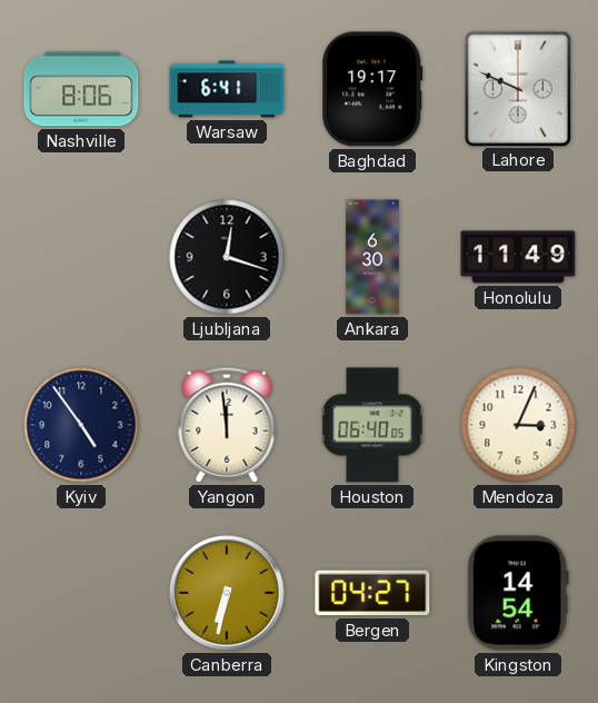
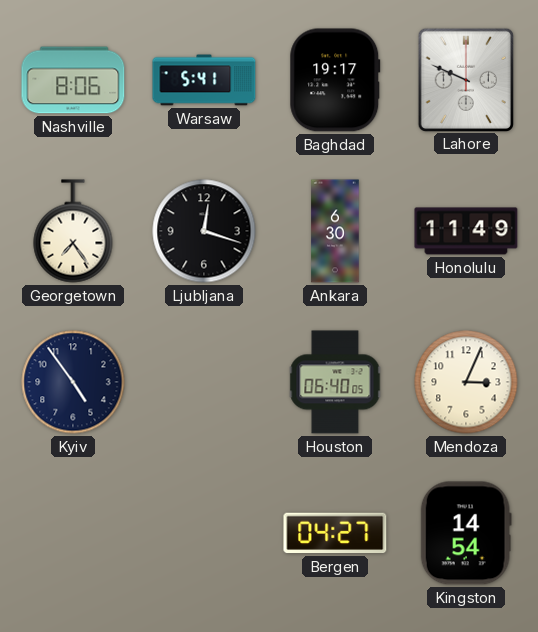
Warsaw: 6:41 -> 5:41
Georgetown: none -> 7:24
Yangon: 11:59 -> none
Canberra: 6:32 -> none
